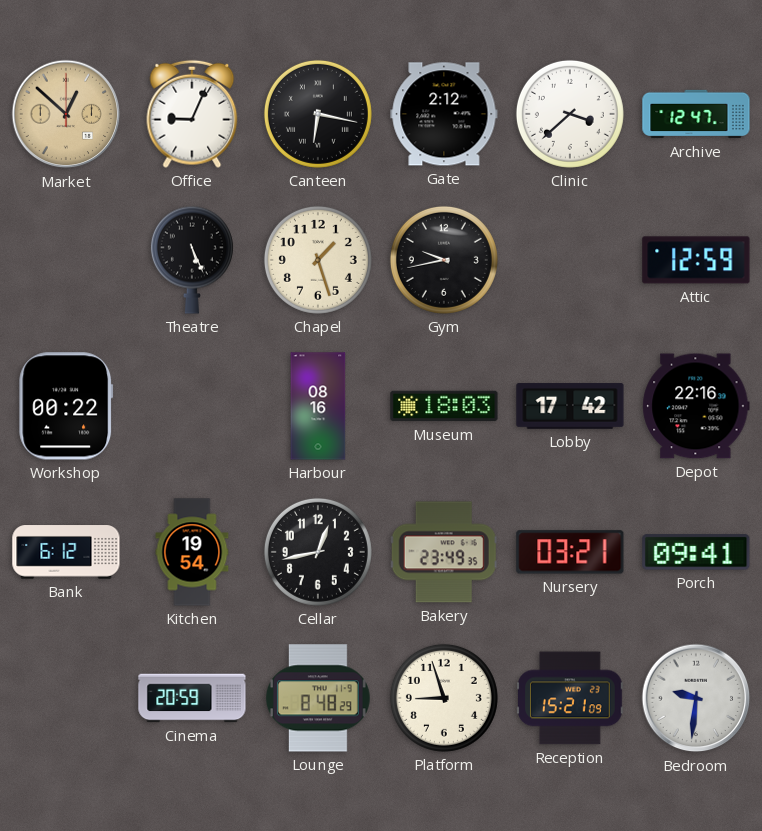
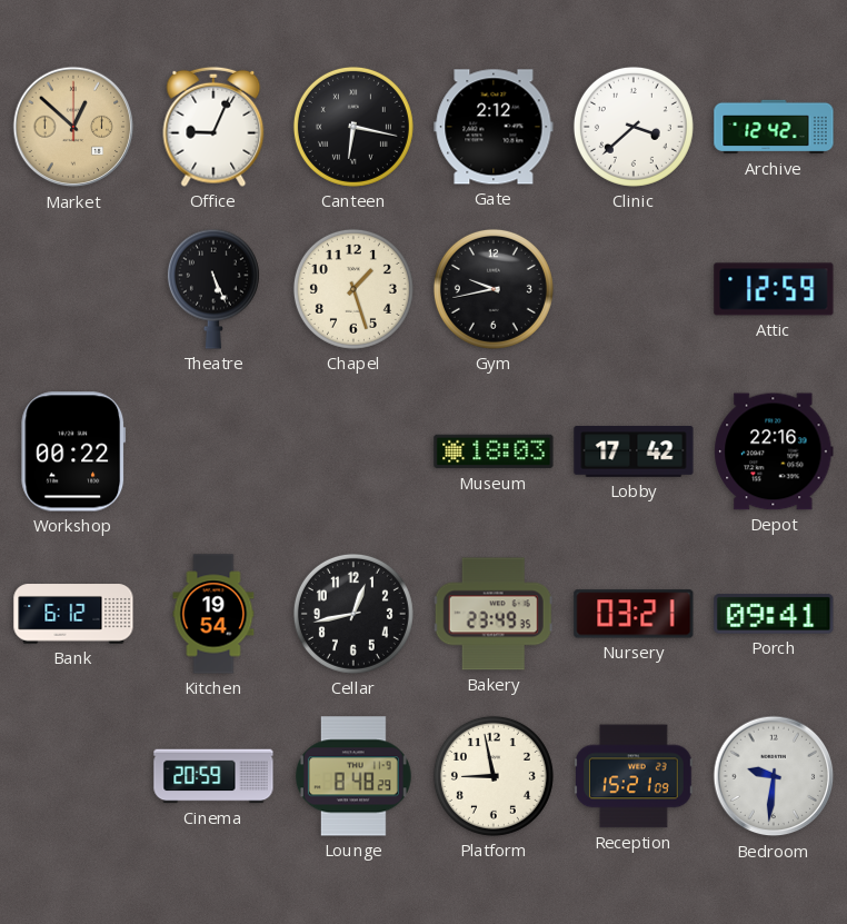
Archive: 12:47 -> 12:42
Harbour: 08:16 -> none
Platform: 8:57 -> 8:58
